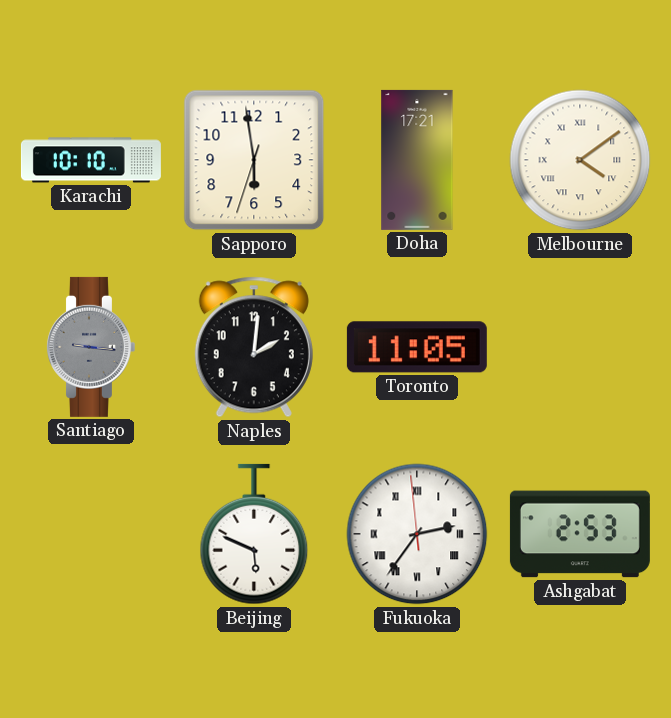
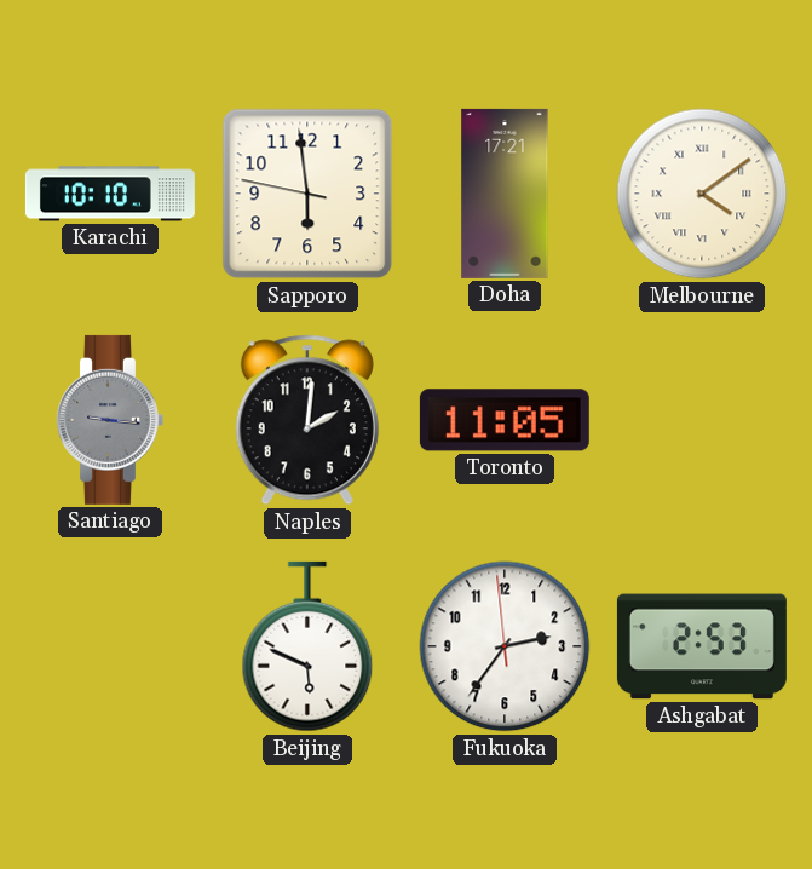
Sapporo: 5:58:33 -> 5:58:47
Fukuoka numerals: Roman -> Arabic
